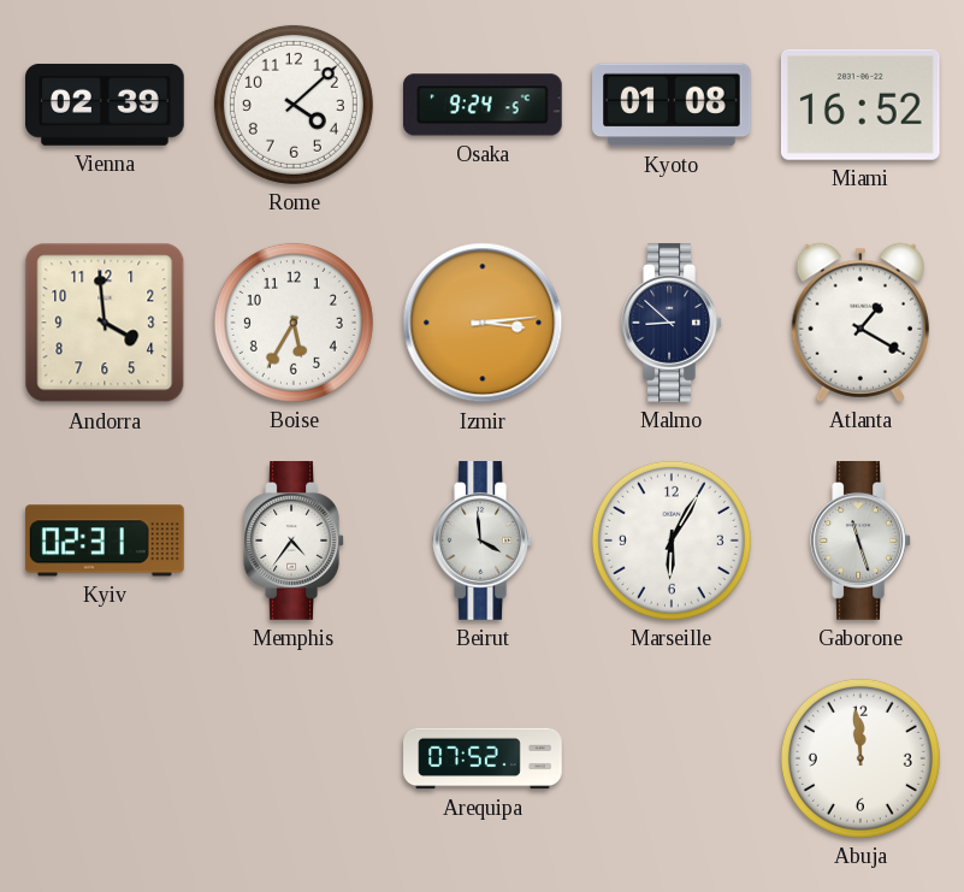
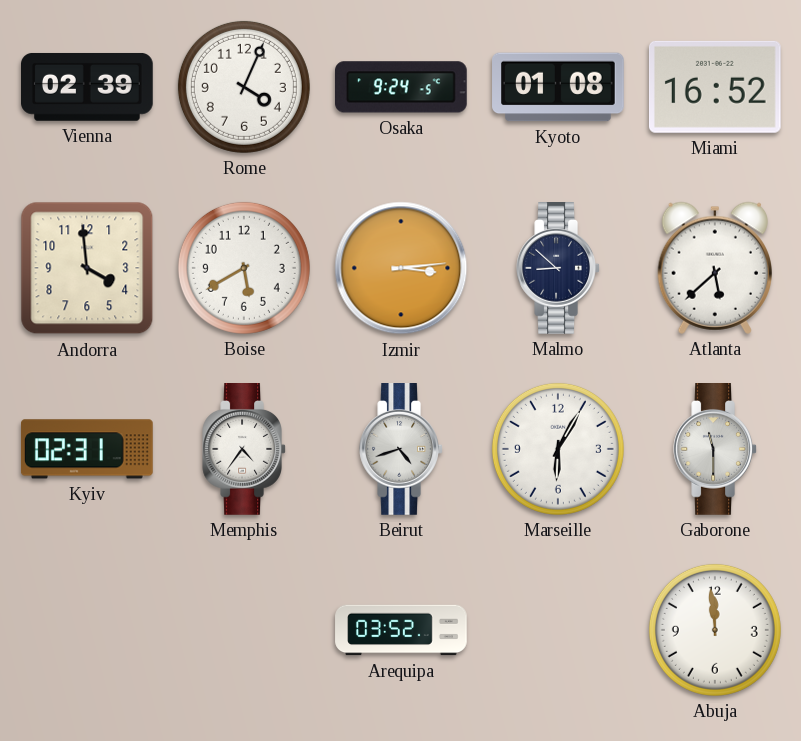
Rome: 4:08 -> 4:04
Boise: 5:35 -> 5:40
Atlanta: 1:20 -> 5:38
Beirut: 3:59 -> 4:42
Gaborone: 11:27 -> 11:30
Arequipa: 07:52 -> 03:52
